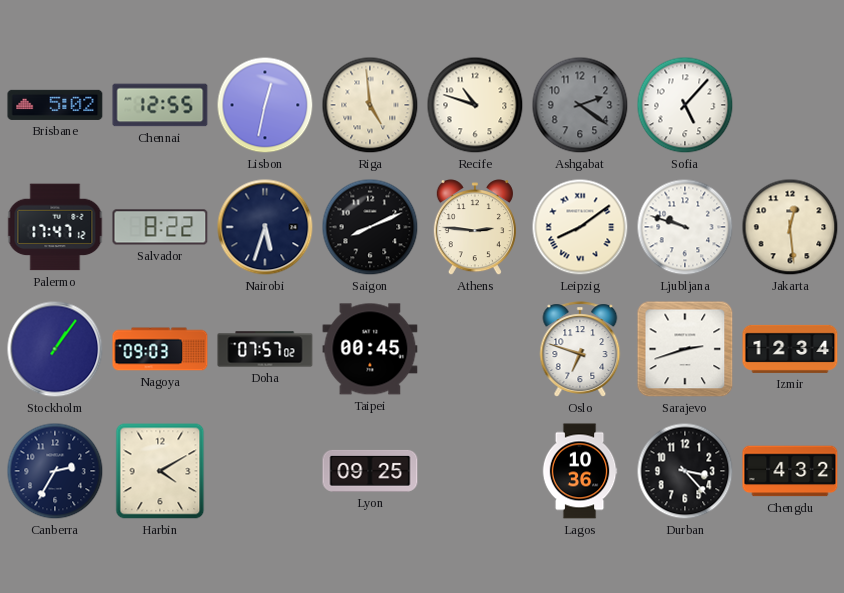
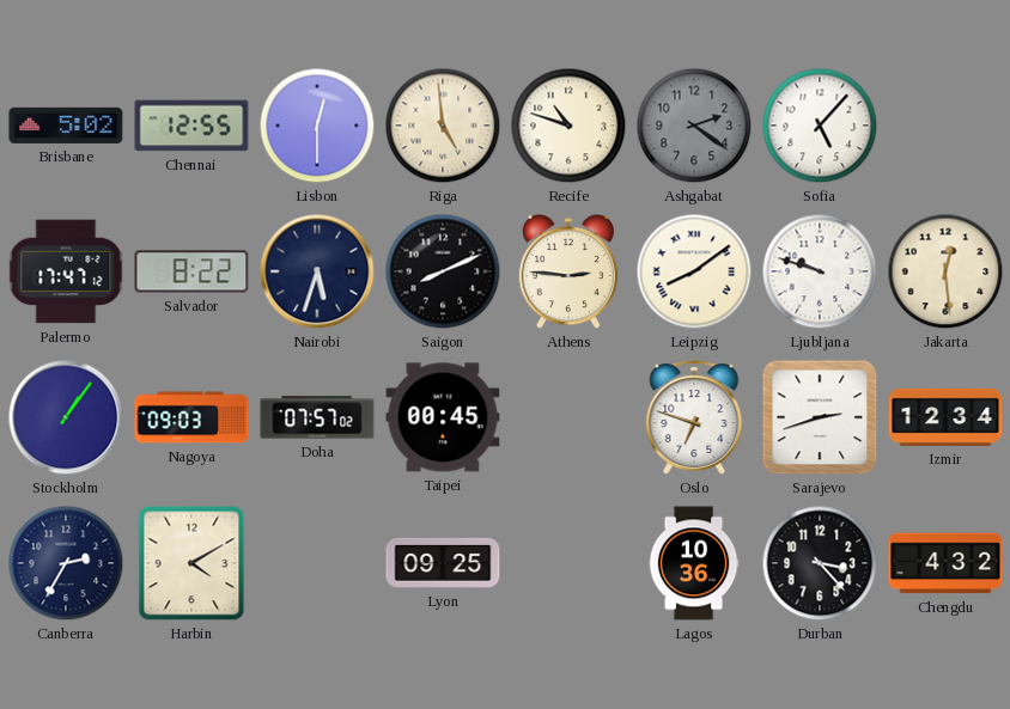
Lisbon: 12:32 -> 12:30
